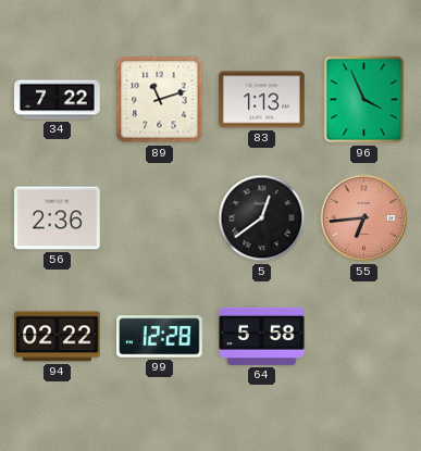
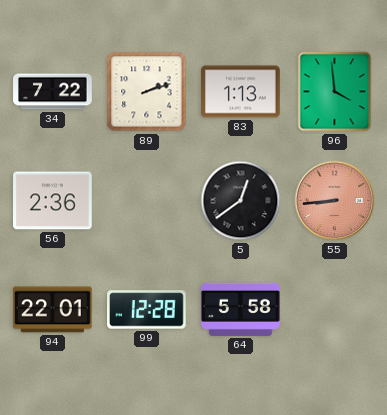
89: 11:12 -> 2:12
96: 3:56 -> 3:59
55: 6:44 -> 8:44
94: 02:22 -> 22:01
